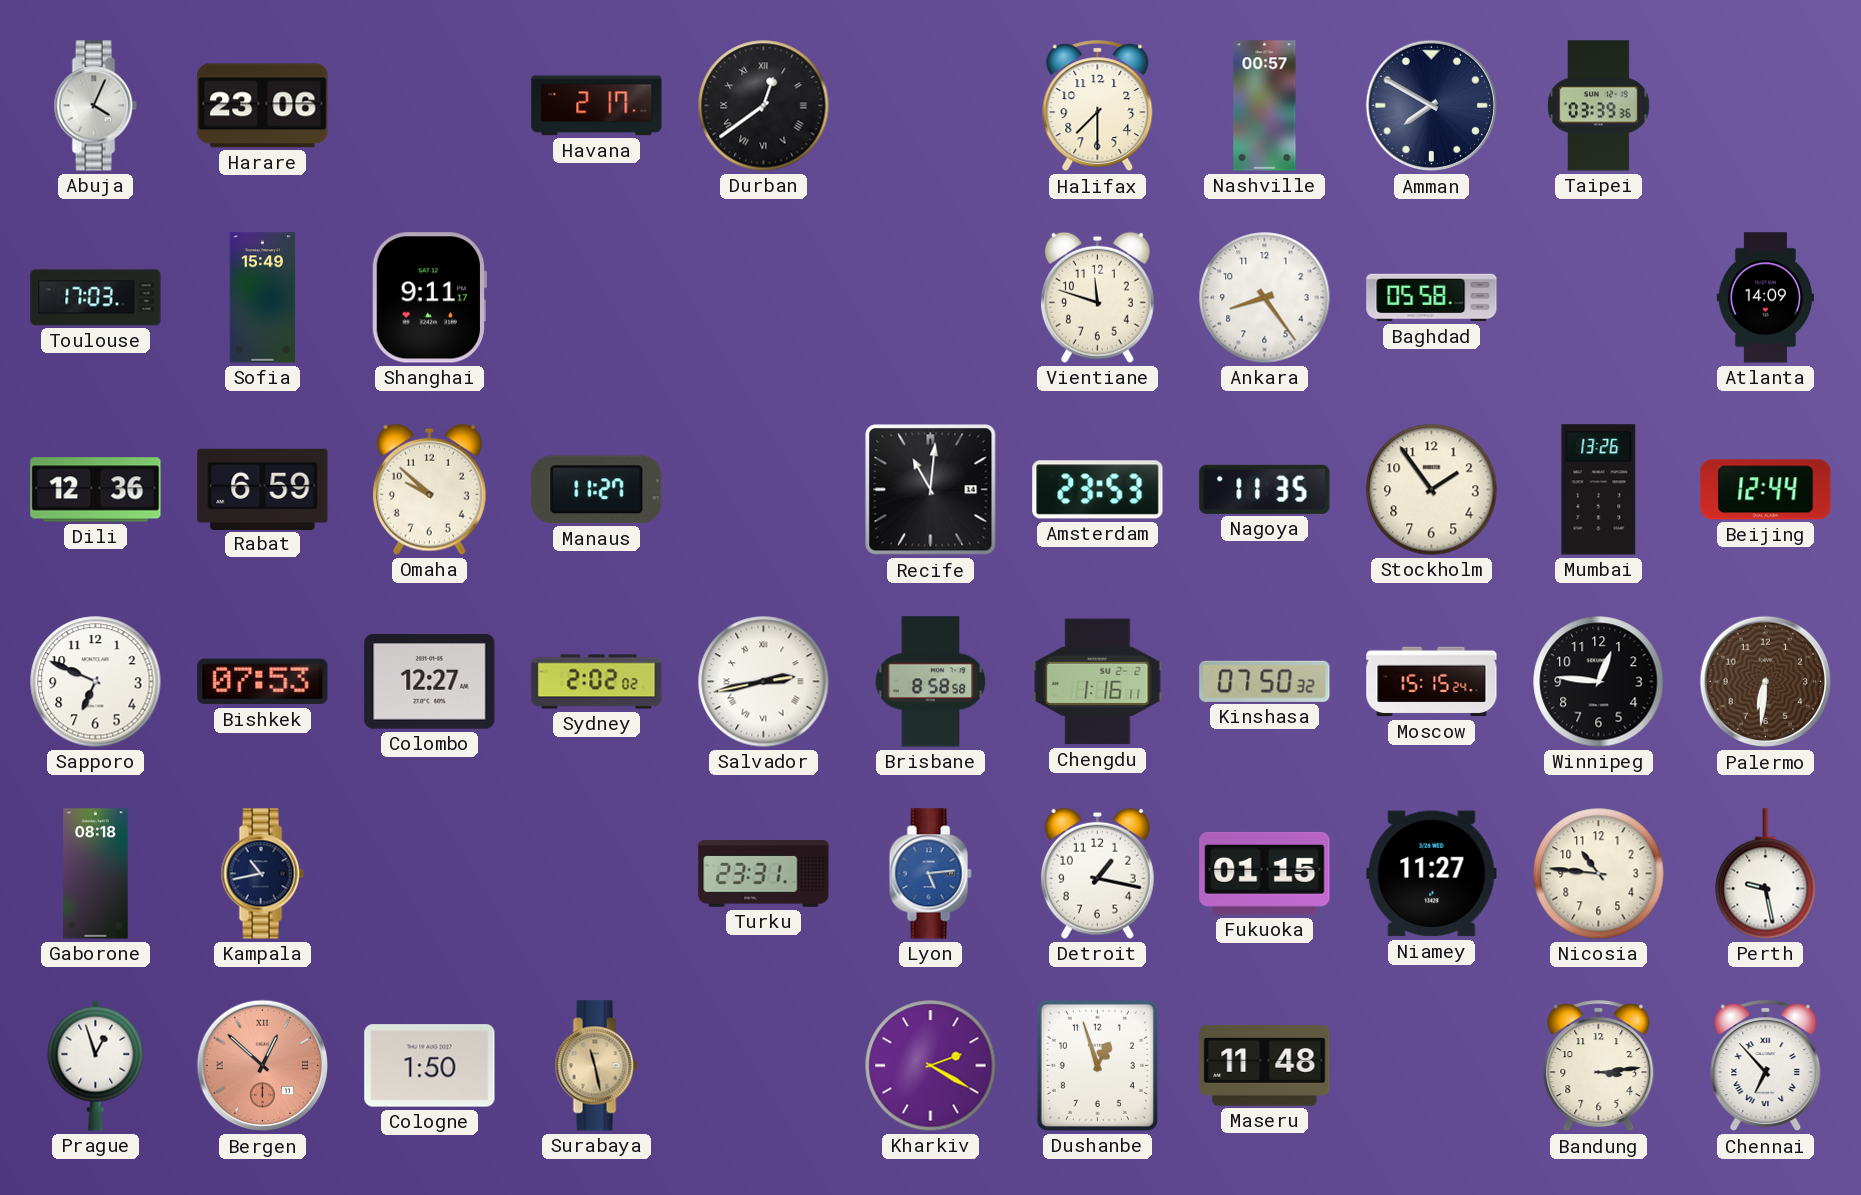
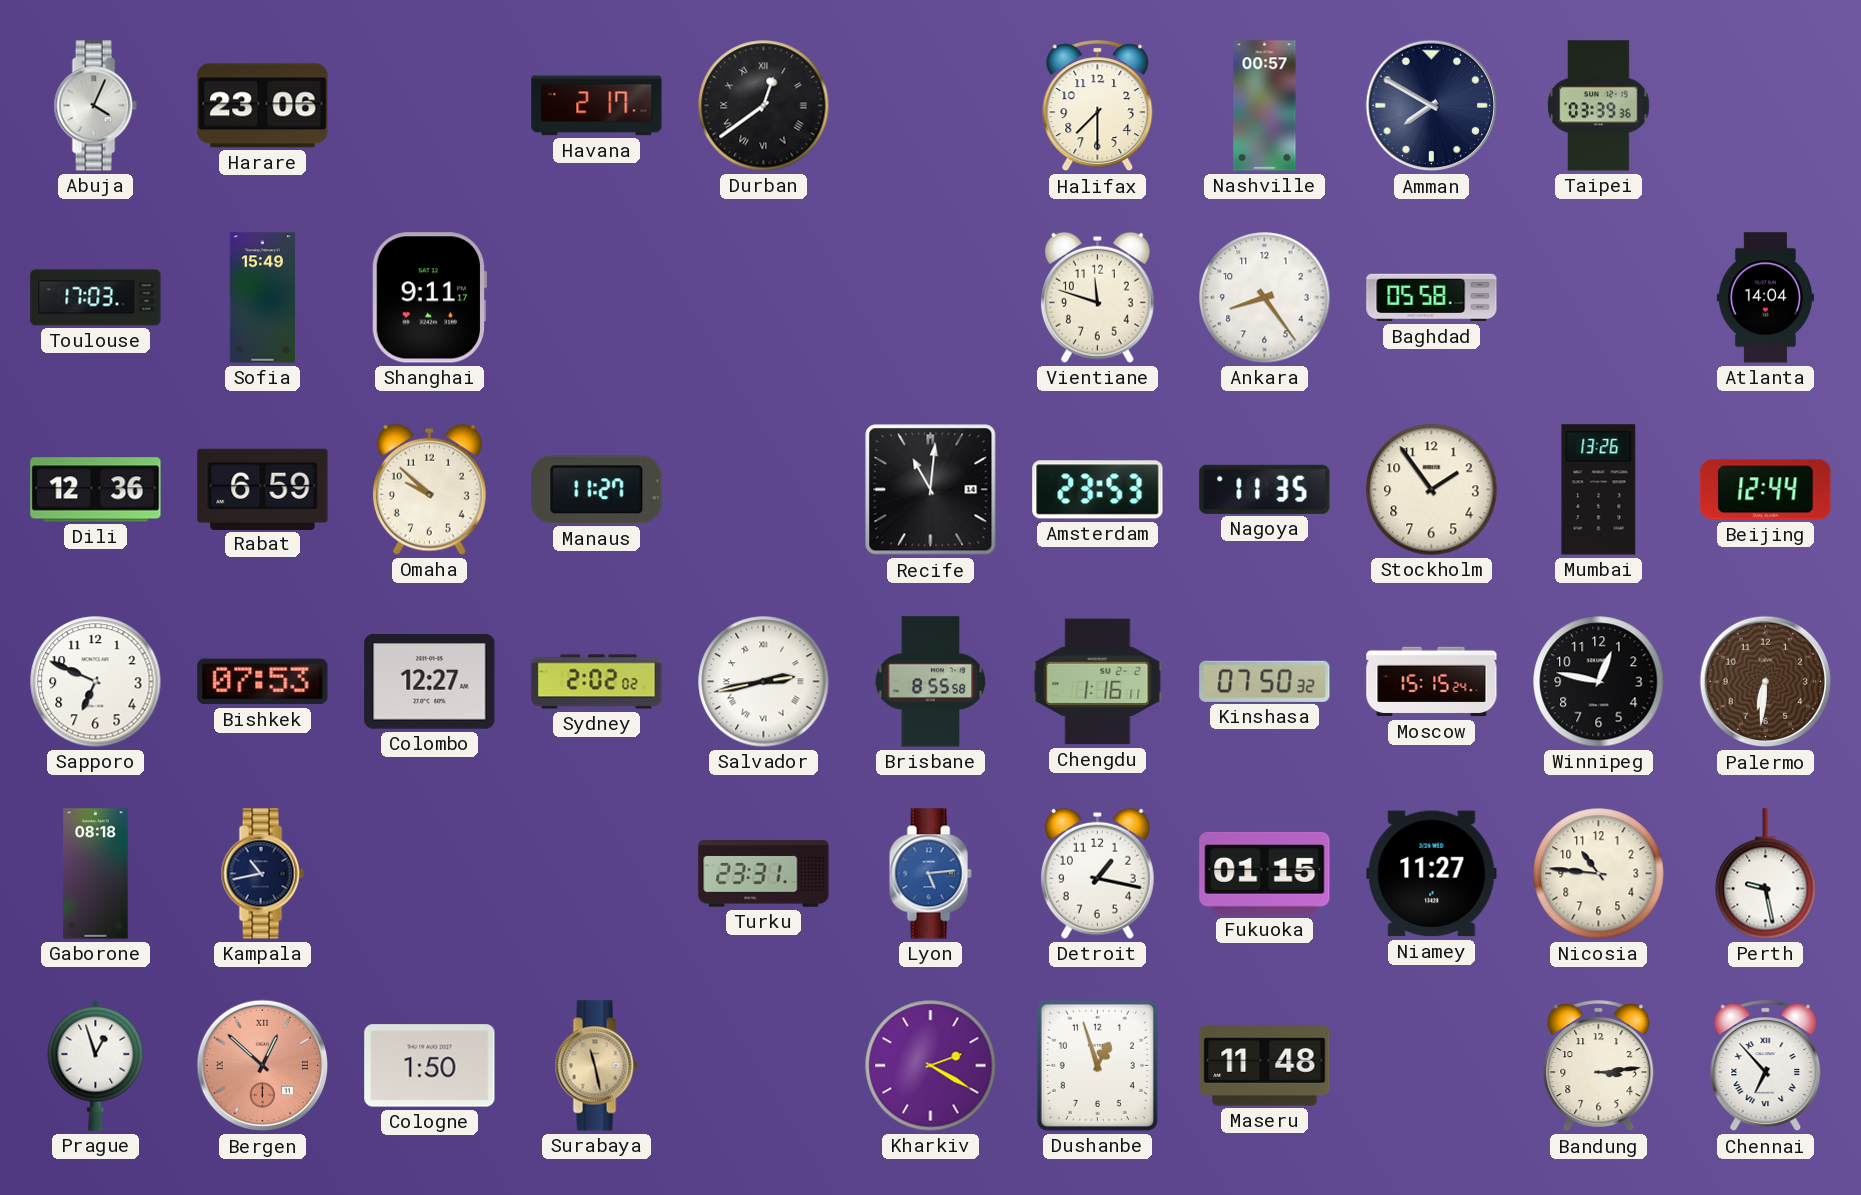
Atlanta: 14:09 -> 14:04
Brisbane: 8:58 -> 8:55
Winnipeg: 12:46 -> 12:47
